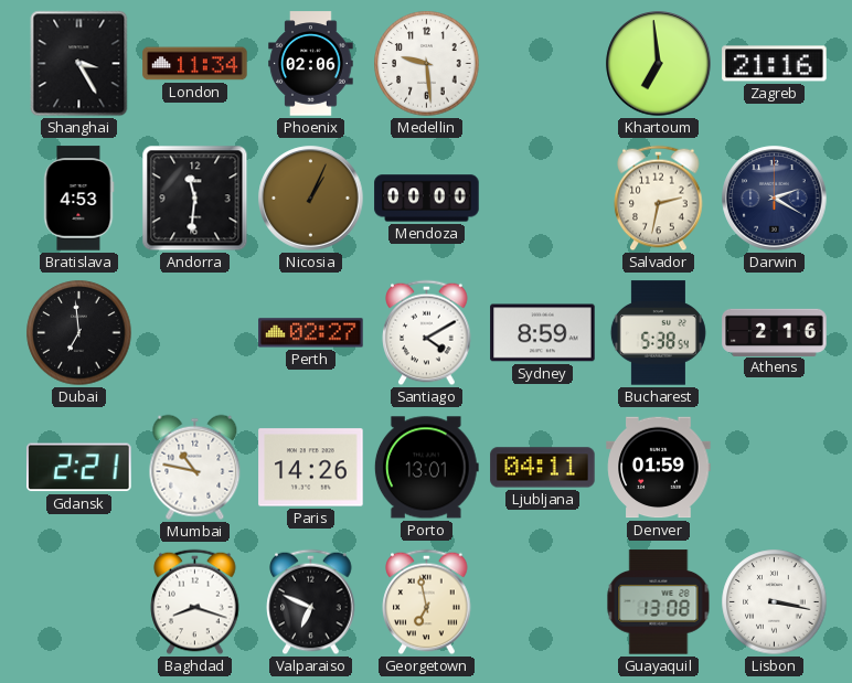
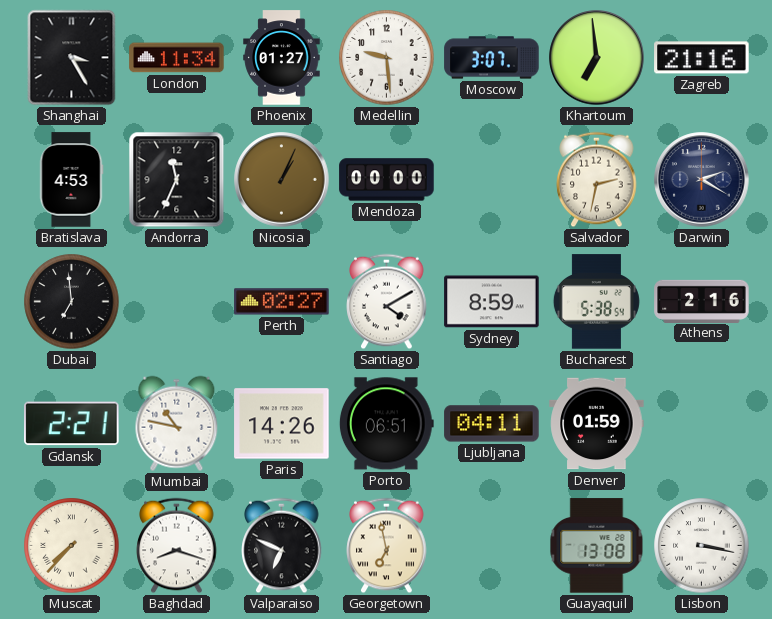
Phoenix: 02:06 -> 01:27
Moscow: none -> 3:07
Andorra: 11:31 -> 11:34
Porto: 13:01 -> 06:51
Muscat: none -> 7:37
